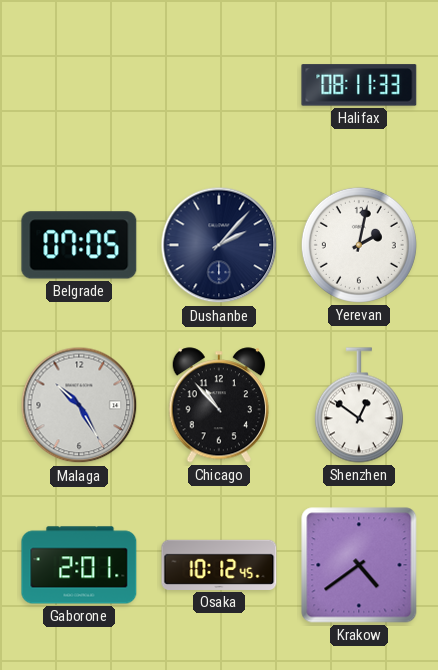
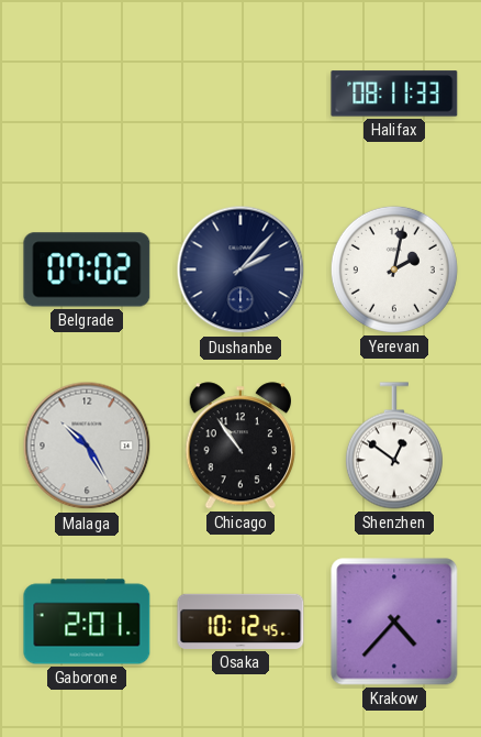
Belgrade: 07:05 -> 07:02
Chicago: 10:53 -> 10:54
Krakow: 4:39 -> 4:37
